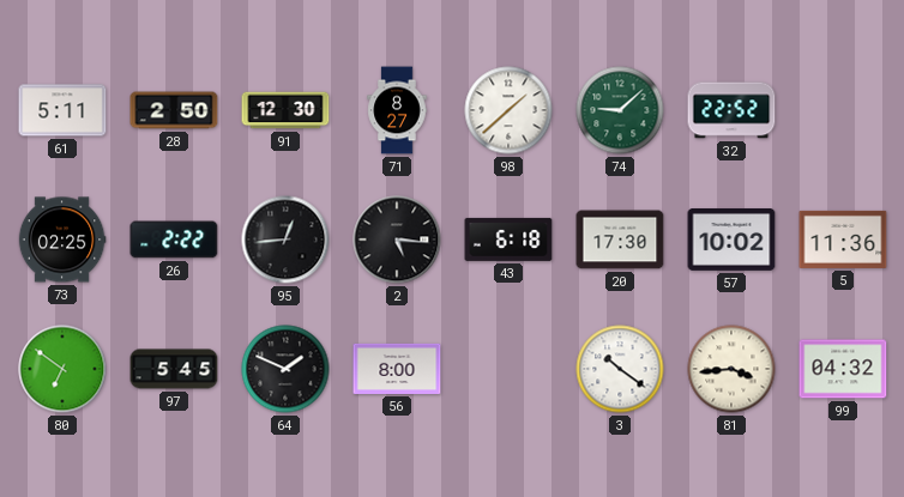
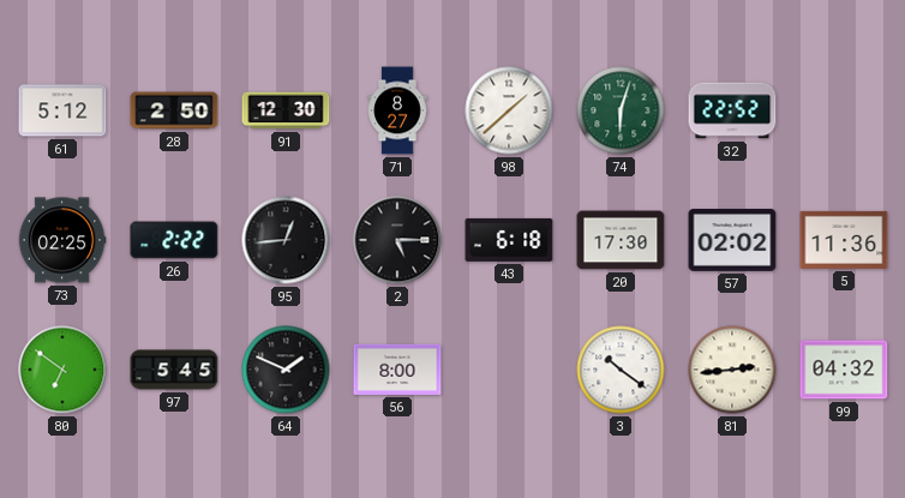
61: 5:11 -> 5:12
74: 9:08 -> 6:03
2: 5:16 -> 5:15
57: 10:02 -> 02:02
81: 3:44 -> 2:44
